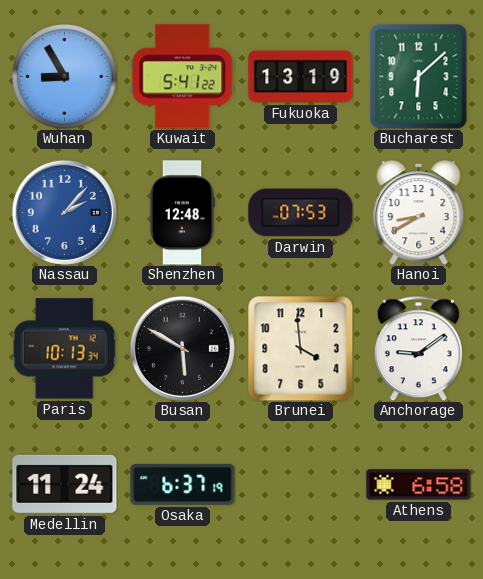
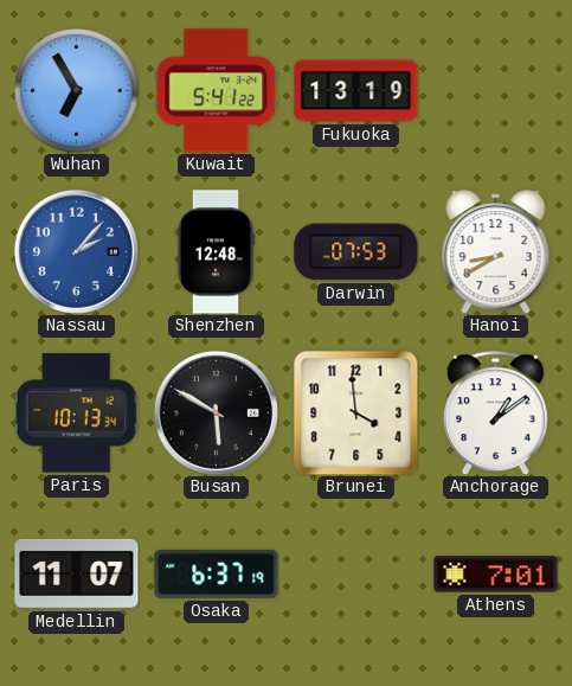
Wuhan: 8:55 -> 6:55
Bucharest: 6:08 -> none
Anchorage: 9:09 -> 1:09
Medellin: 11:24 -> 11:07
Athens: 6:58 -> 7:01
